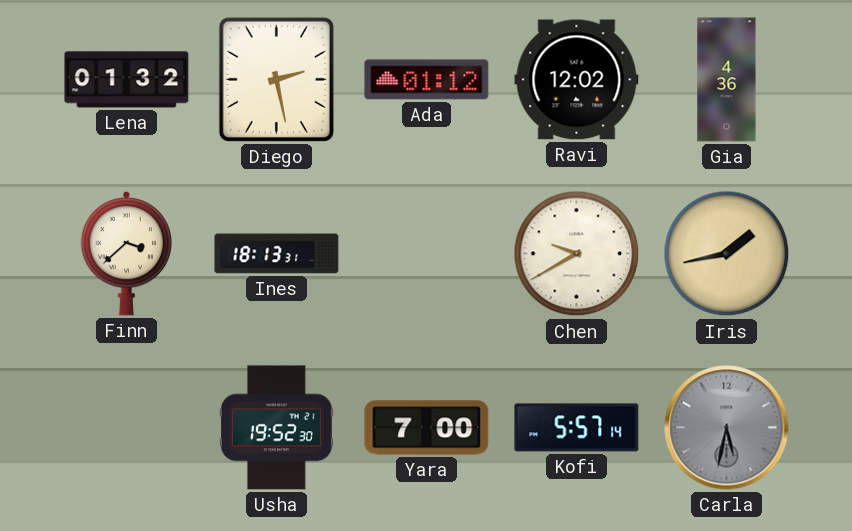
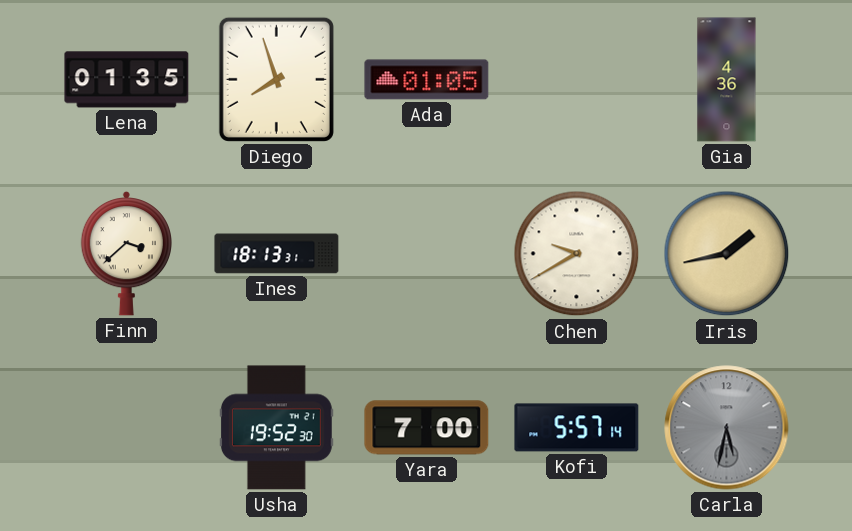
Lena: 01:32 -> 01:35
Diego: 2:28 -> 7:57
Ada: 01:12 -> 01:05
Ravi: 12:02 -> none
